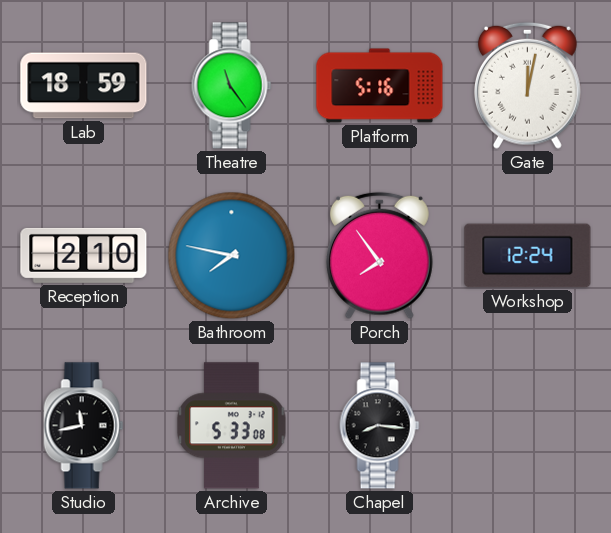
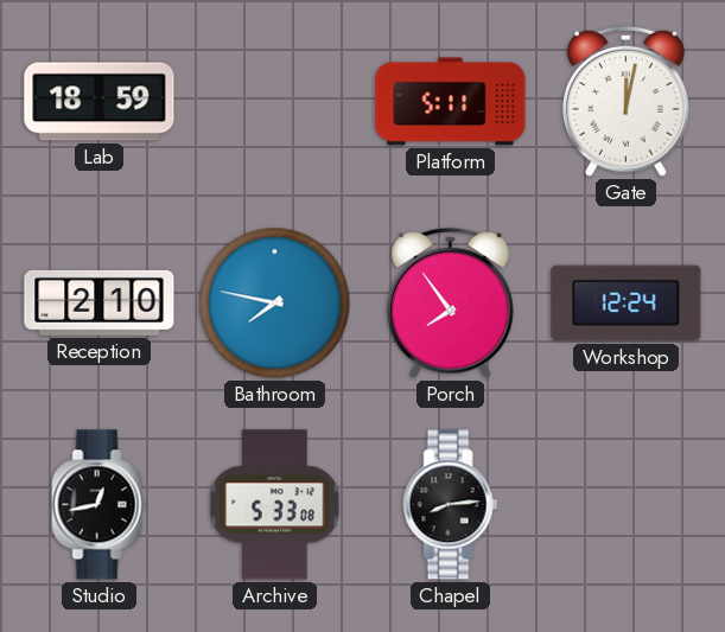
Theatre: 11:24 -> none
Platform: 5:16 -> 5:11
Studio: 11:43 -> 12:43
Chapel: 8:16 -> 8:14
